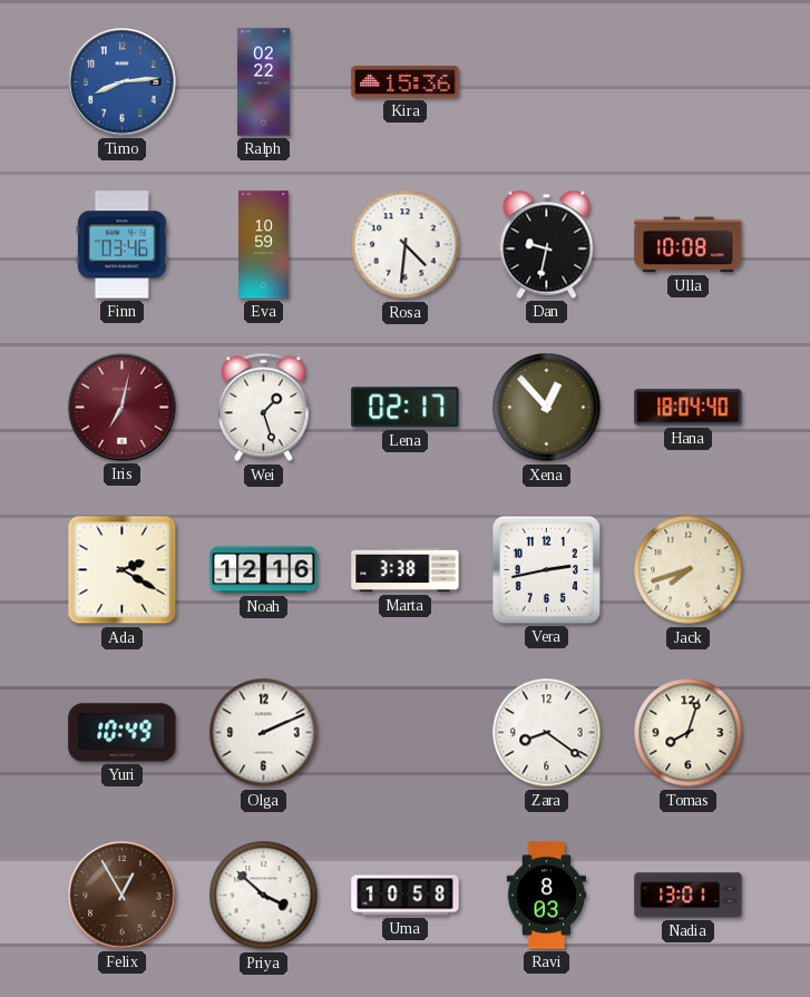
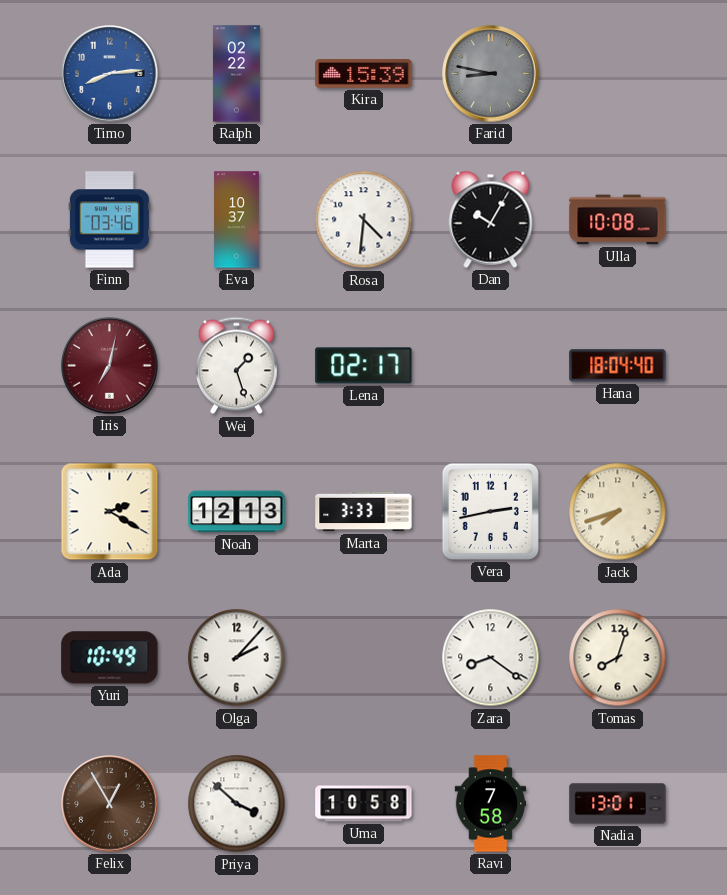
Kira: 15:36 -> 15:39
Farid: none -> 8:47
Eva: 10:59 -> 10:37
Dan: 9:32 -> 10:05
Xena: 12:53 -> none
Noah: 12:16 -> 12:13
Marta: 3:38 -> 3:33
Olga: 2:11 -> 2:07
Ravi: 8:03 -> 7:58
